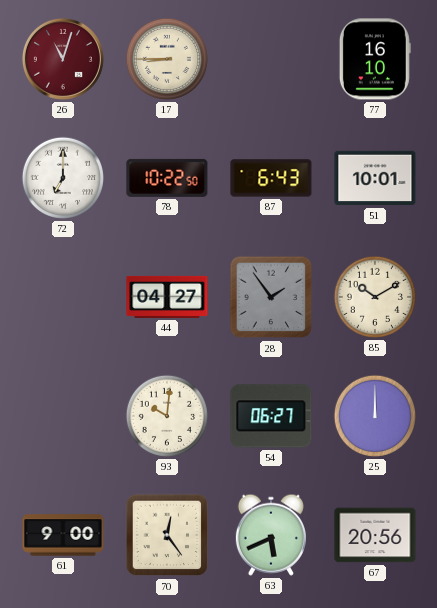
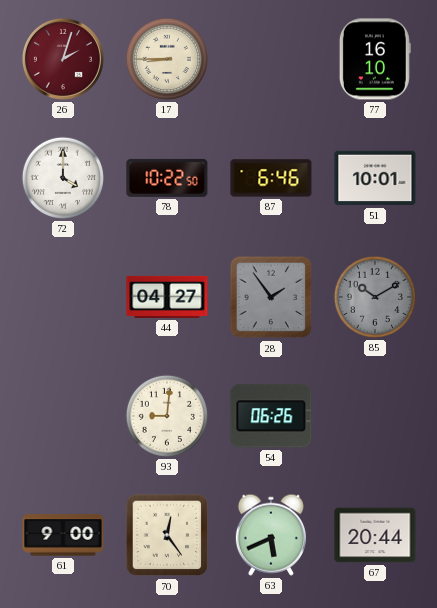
26: 11:03 -> 2:03
72: 7:00 -> 4:00
87: 6:43 -> 6:46
85 dial: cream -> grey
93: 10:01 -> 9:01
54: 06:27 -> 06:26
25: 12:00 -> none
67: 20:56 -> 20:44
